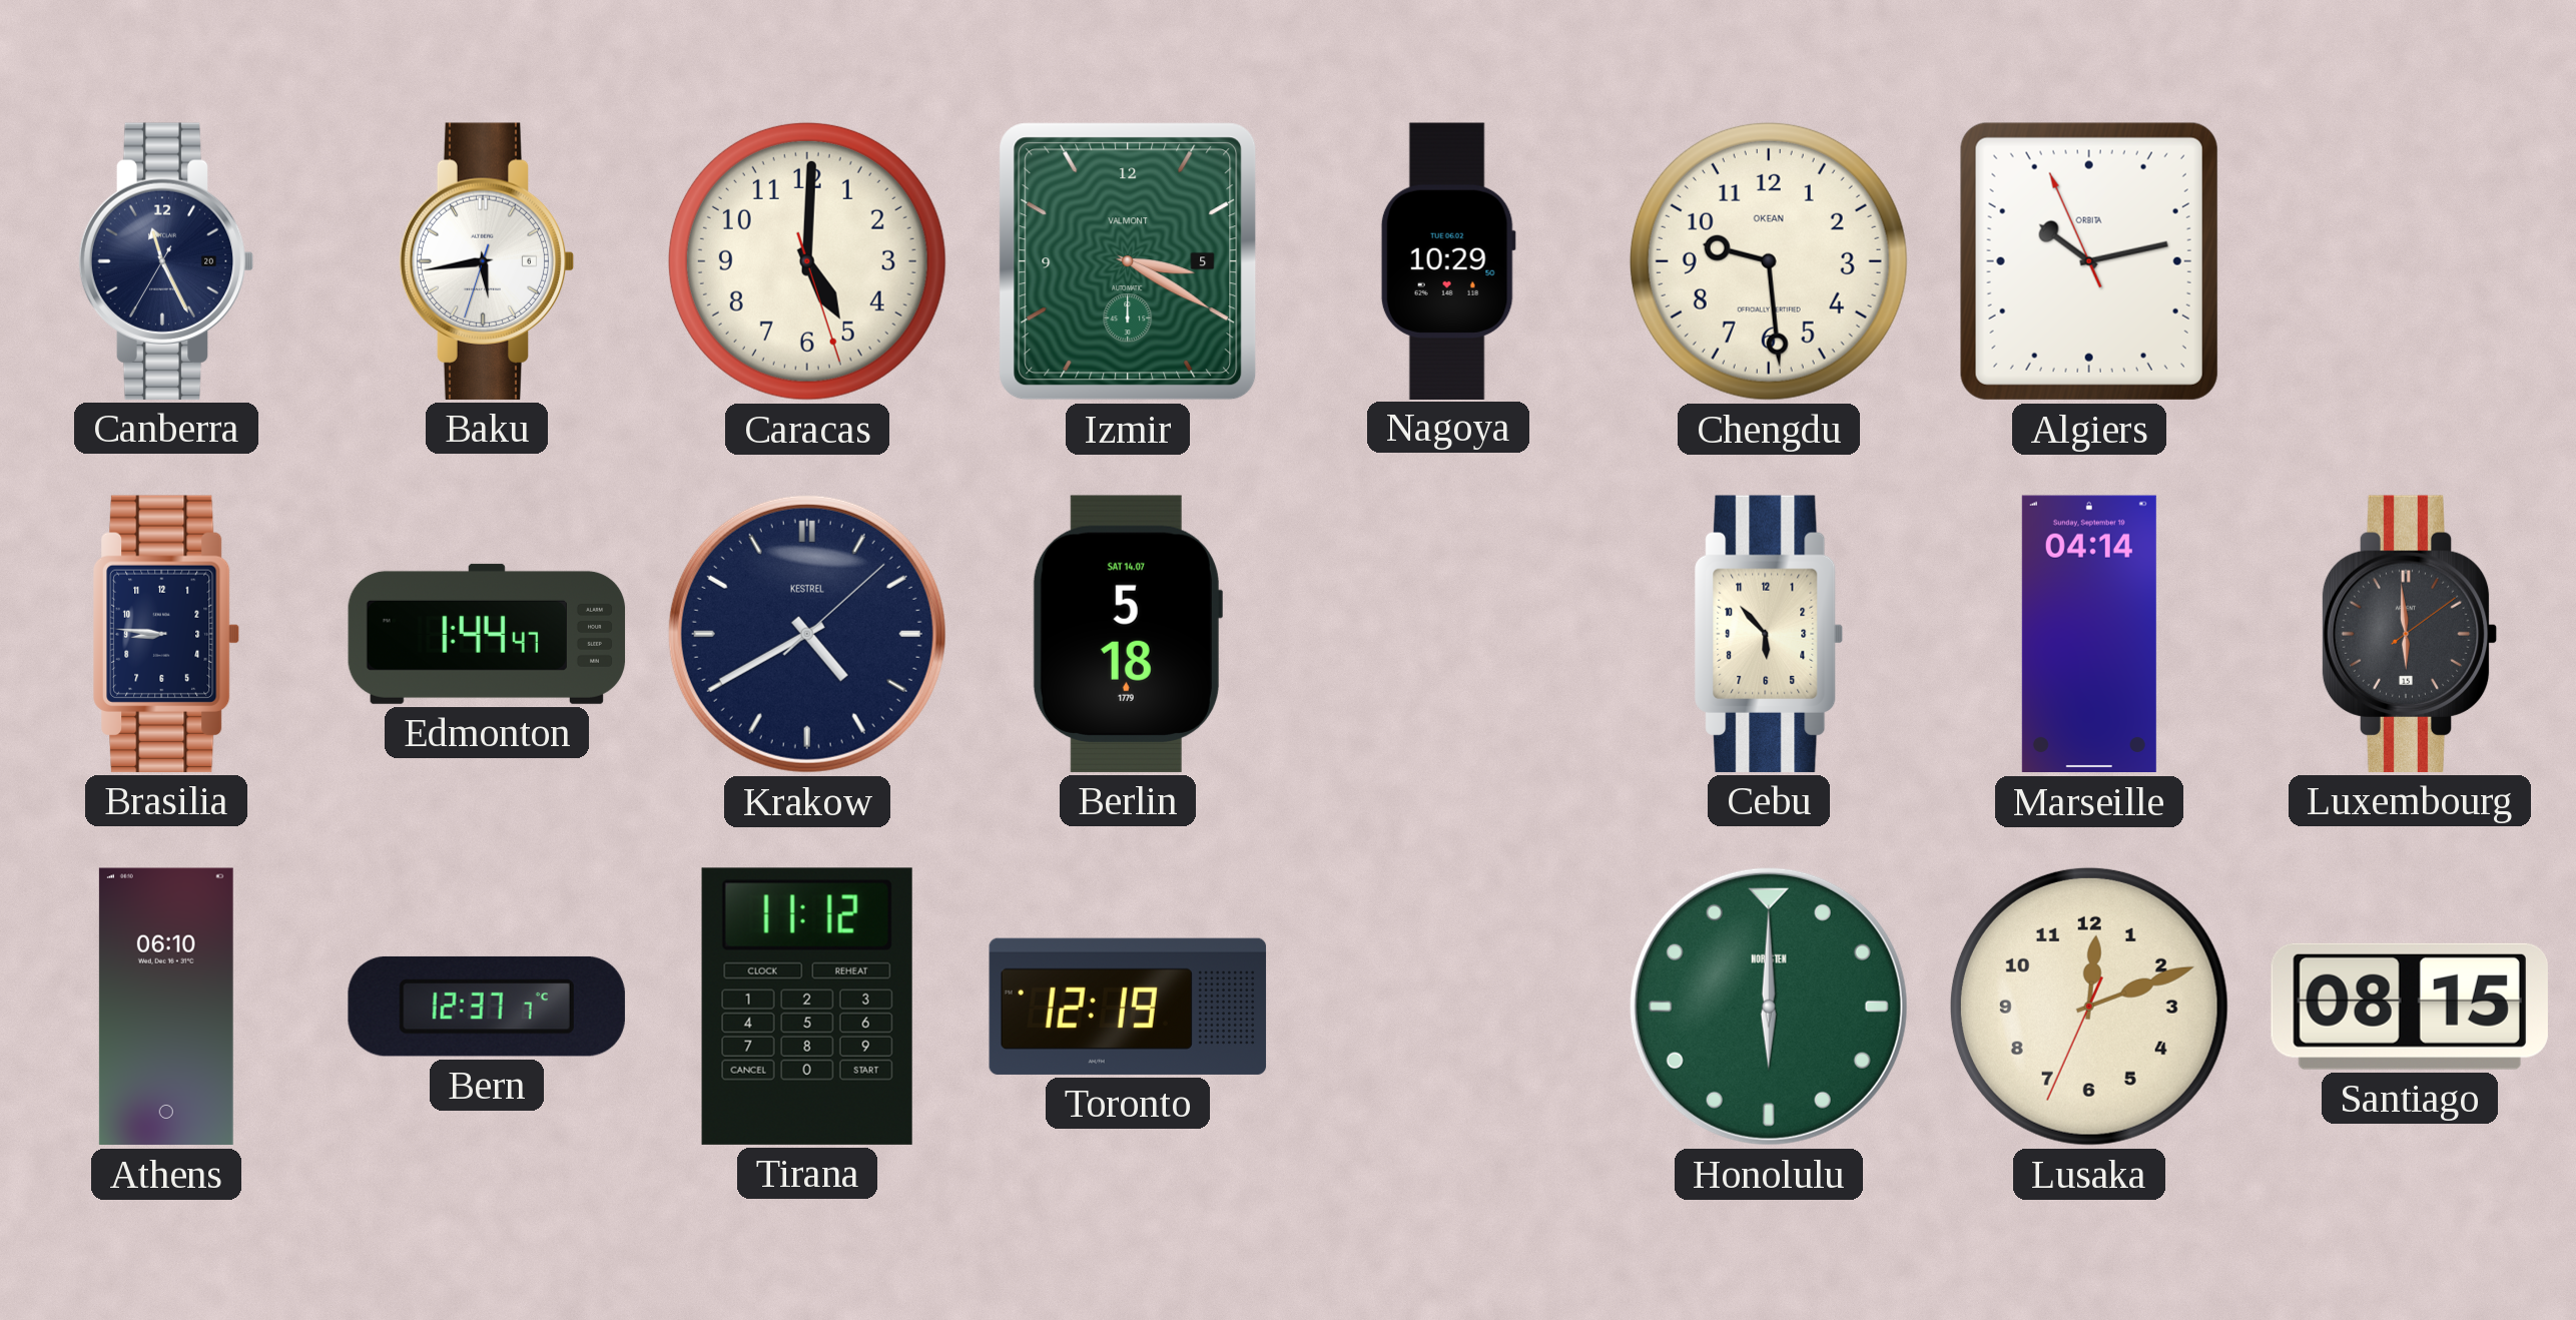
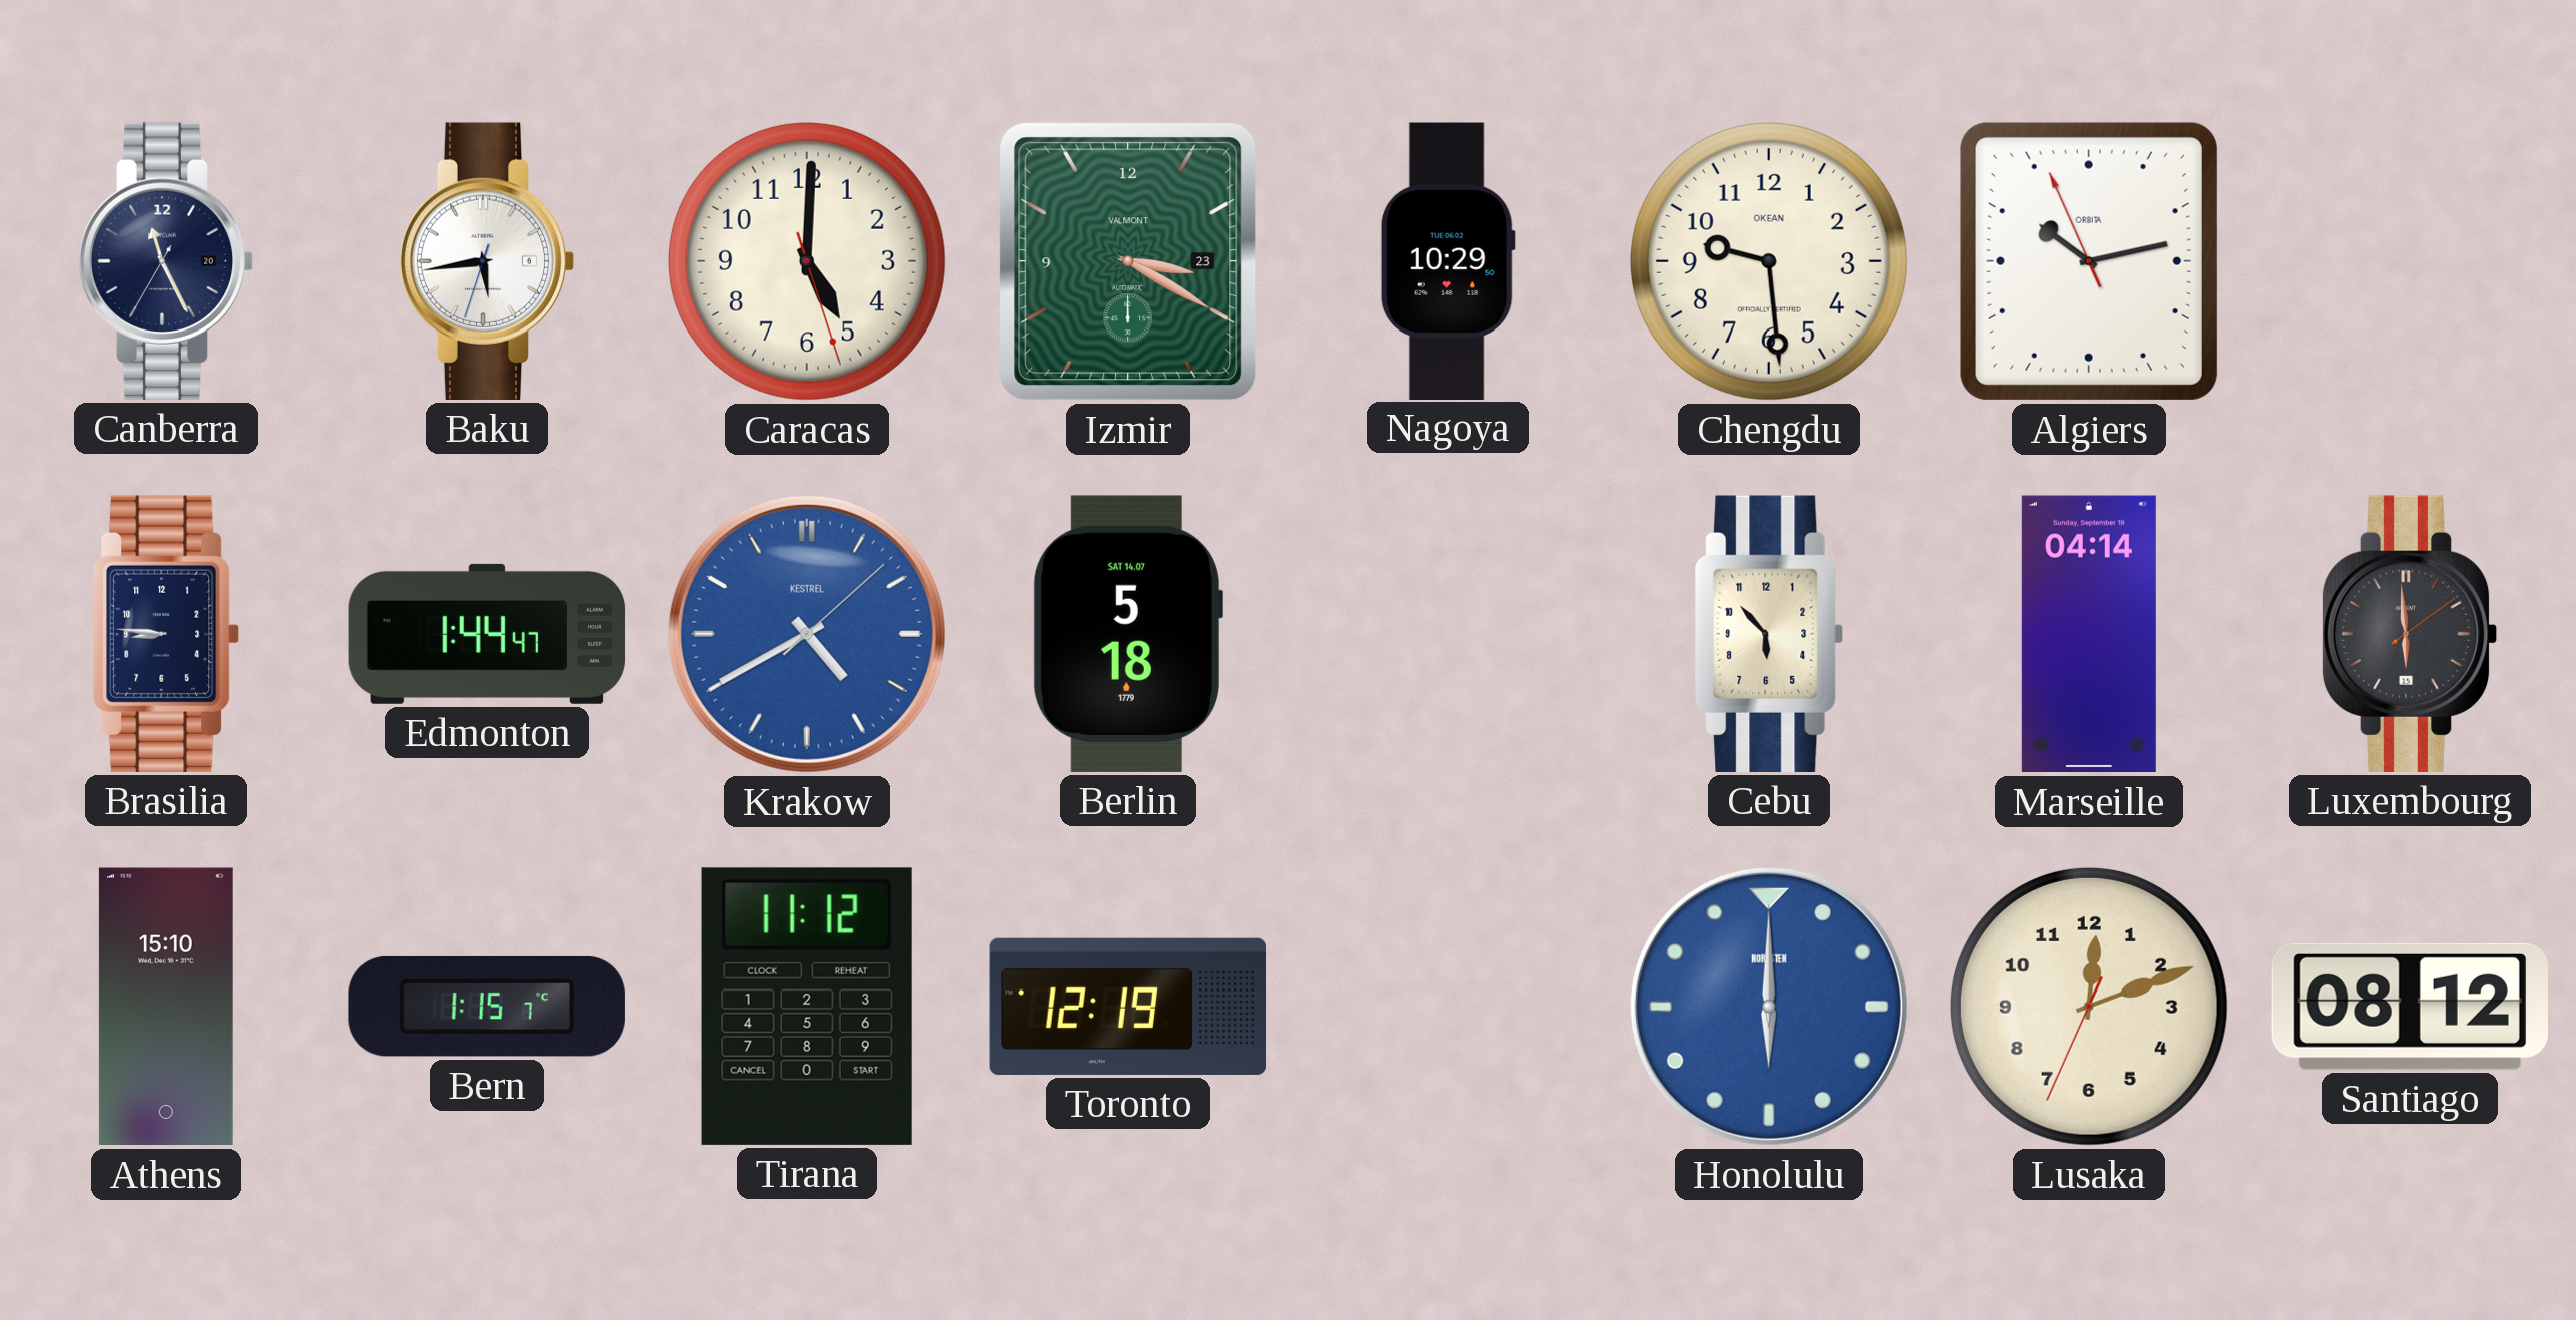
Izmir date: 5 -> 23
Krakow dial: navy -> blue
Athens: 06:10 -> 15:10
Bern: 12:37 -> 1:15
Honolulu dial: green -> blue
Santiago: 08:15 -> 08:12
